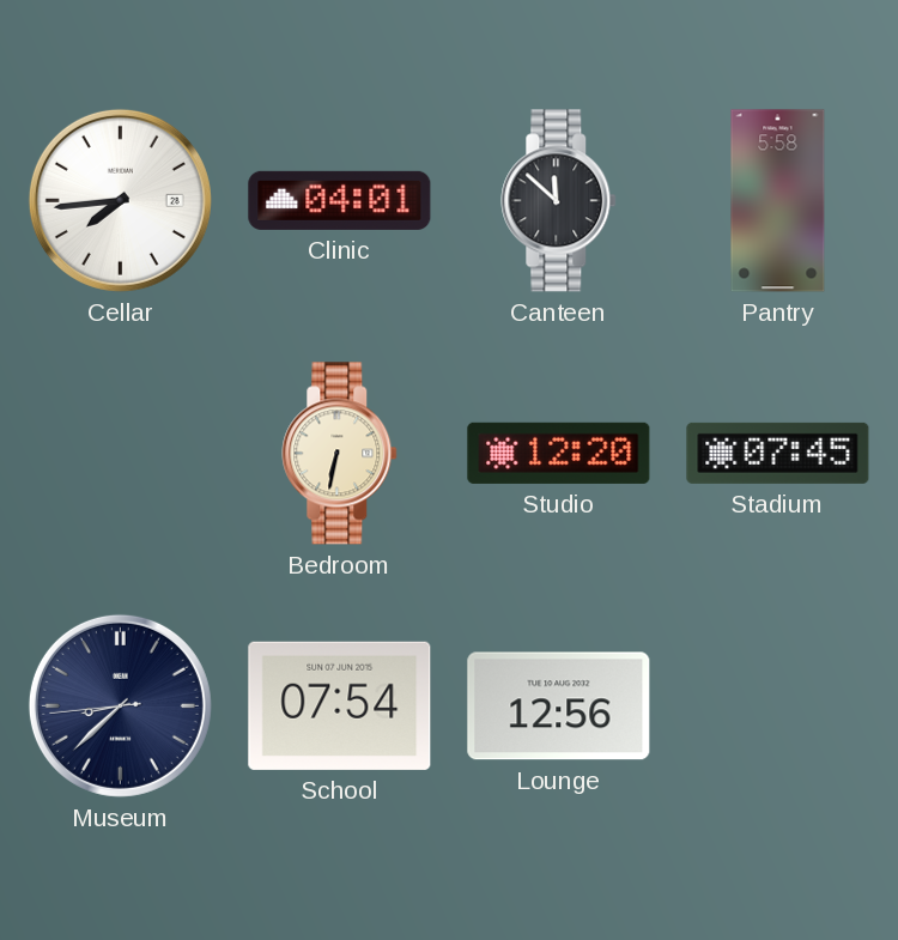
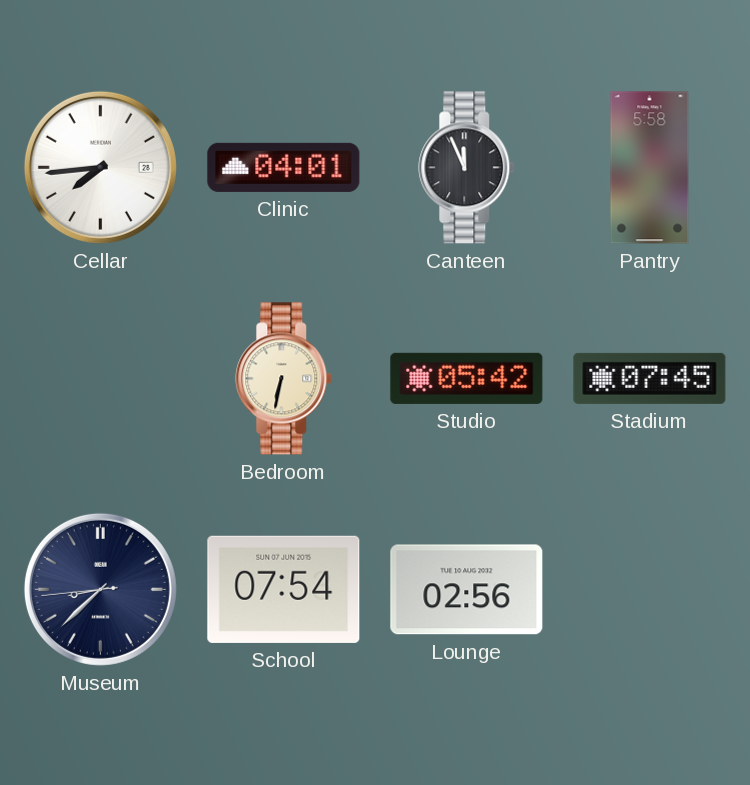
Canteen: 11:52 -> 11:56
Studio: 12:20 -> 05:42
Lounge: 12:56 -> 02:56
